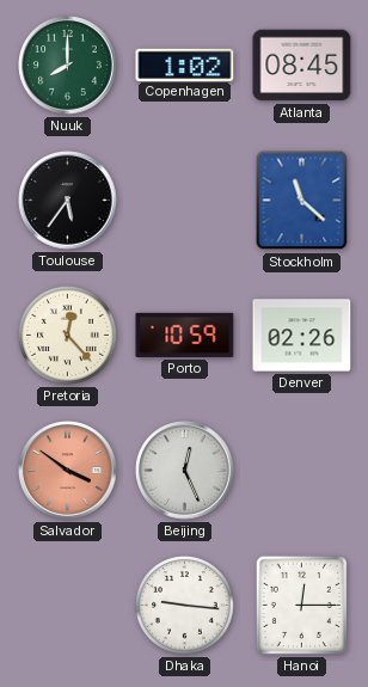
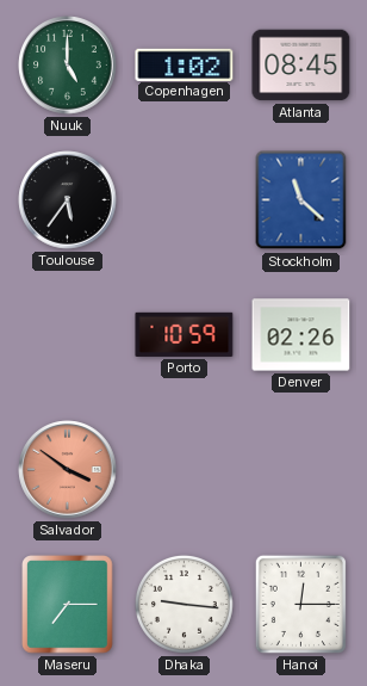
Nuuk: 8:00 -> 5:00
Pretoria: 12:23 -> none
Beijing: 12:26 -> none
Maseru: none -> 7:15
